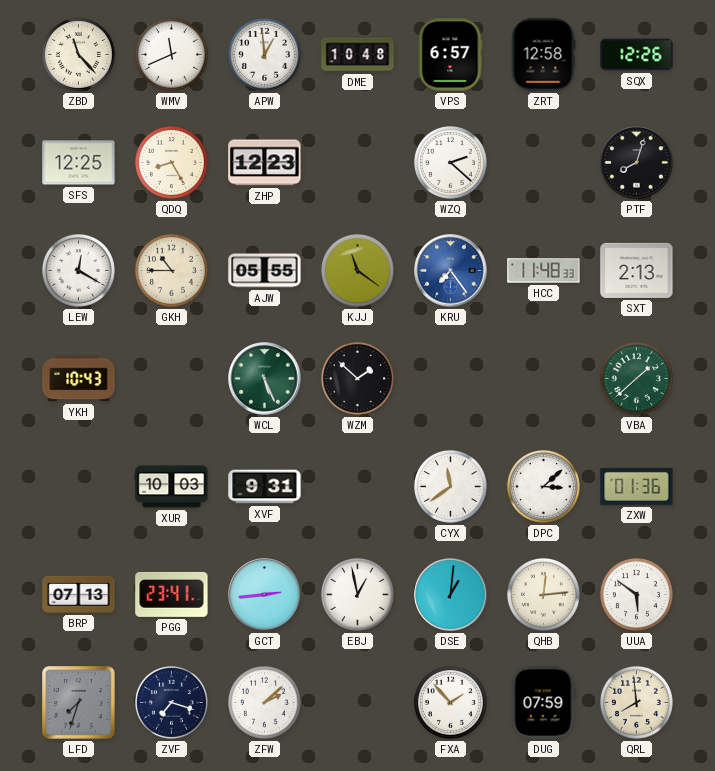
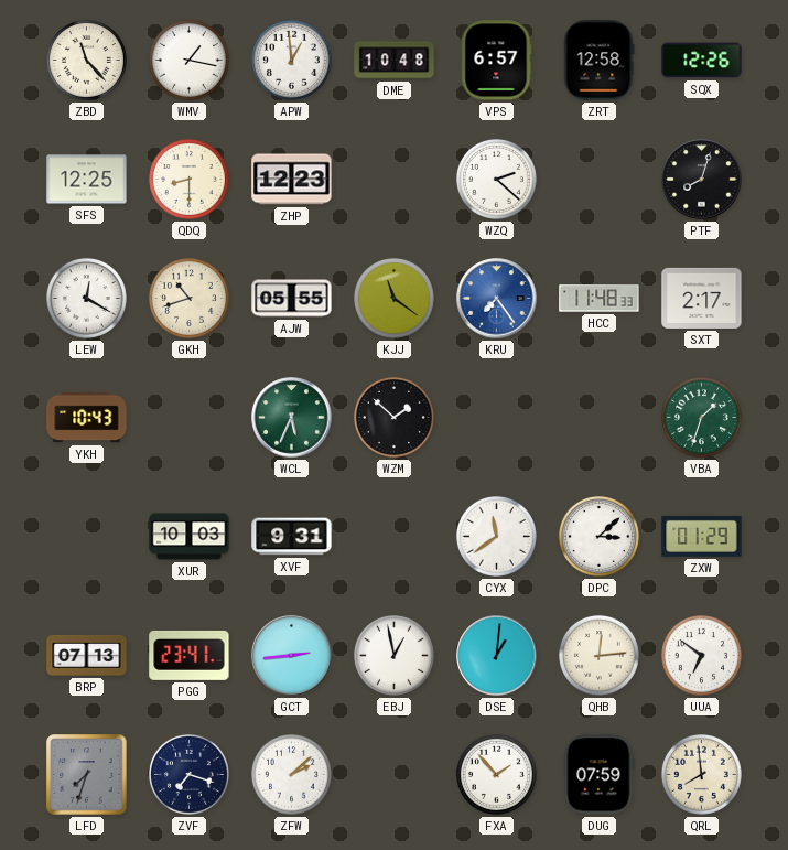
WMV: 11:41 -> 1:17
QDQ: 8:25 -> 8:30
GKH: 10:45 -> 10:42
SXT: 2:13 -> 2:17
WCL: 5:26 -> 5:34
VBA: 1:38 -> 1:33
ZXW: 01:36 -> 01:29
UUA: 5:51 -> 6:51
